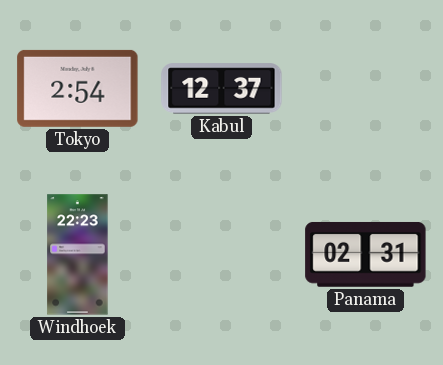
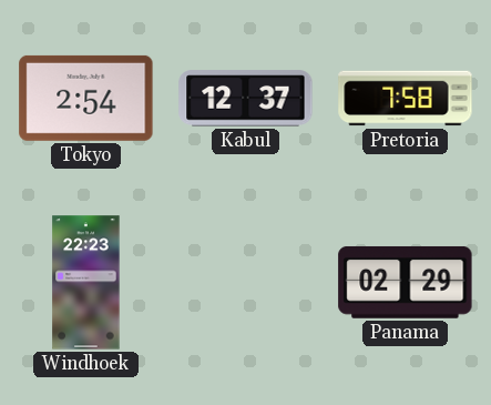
Pretoria: none -> 7:58
Panama: 02:31 -> 02:29
